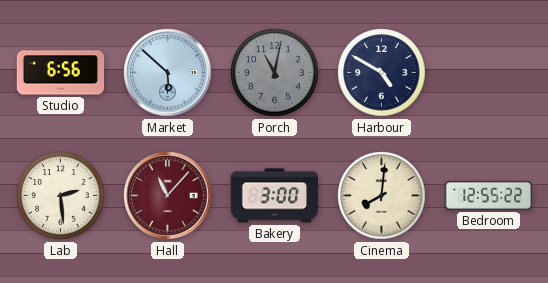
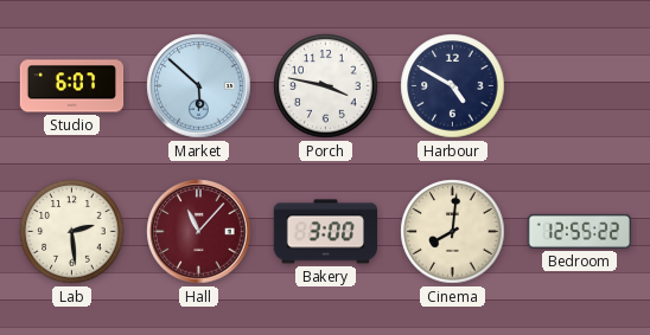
Studio: 6:56 -> 6:07
Porch: 11:02 -> 3:47
Porch dial: grey -> white
